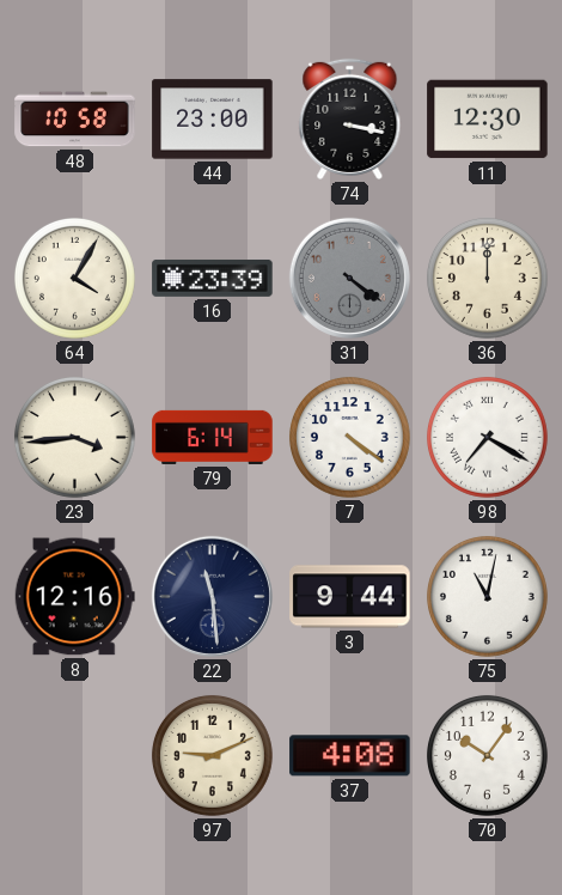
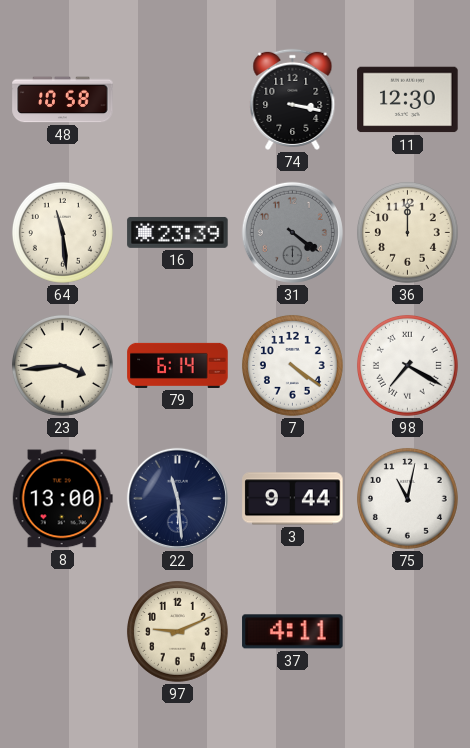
44: 23:00 -> none
64: 4:05 -> 11:29
8: 12:16 -> 13:00
37: 4:08 -> 4:11
70: 10:06 -> none
